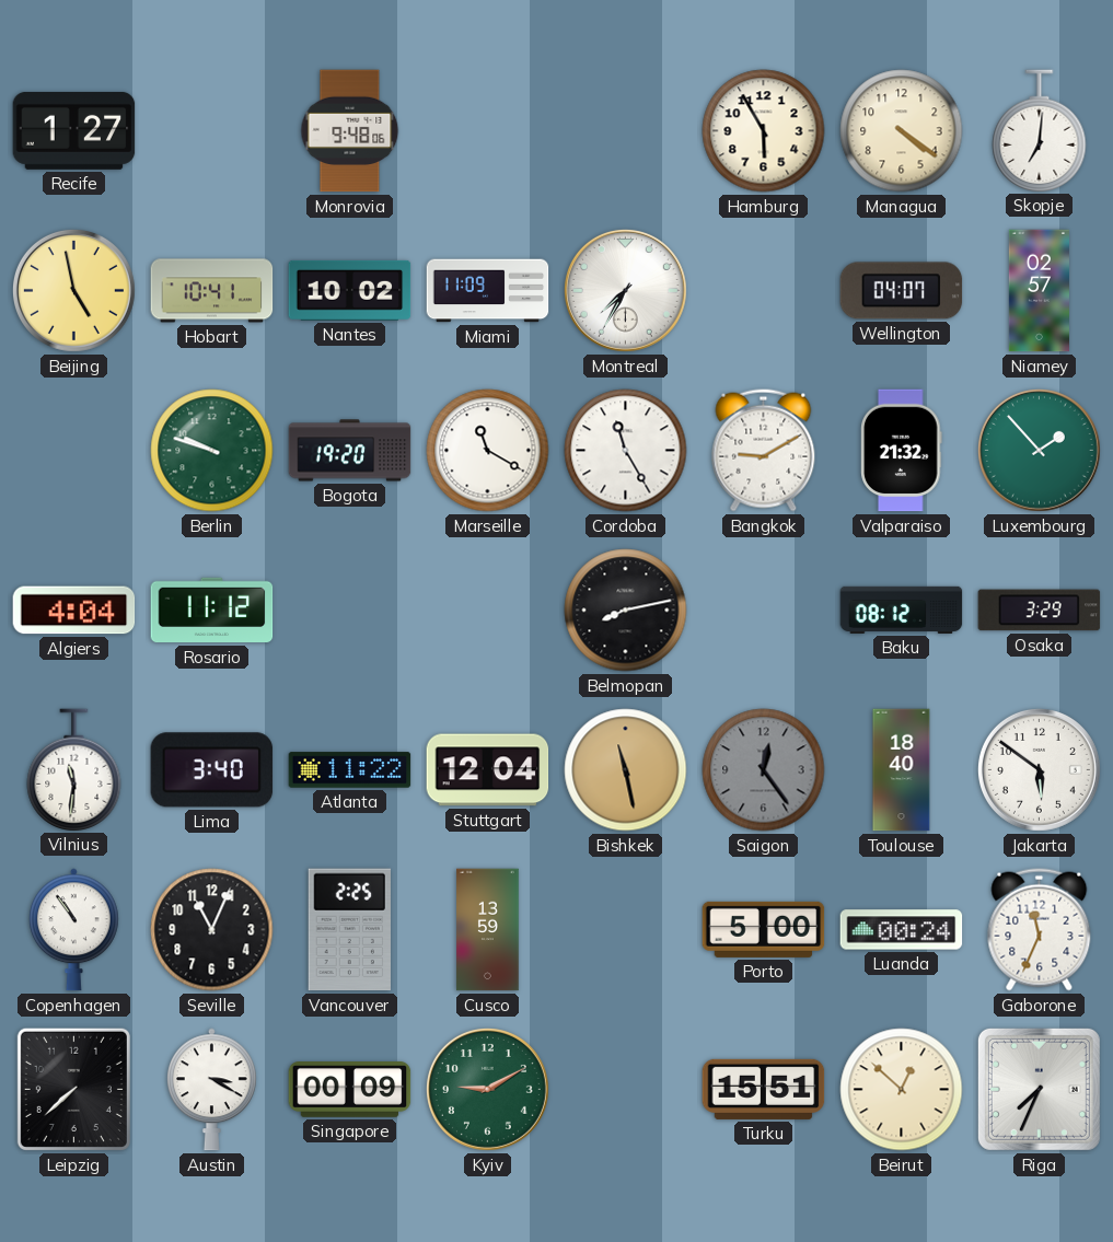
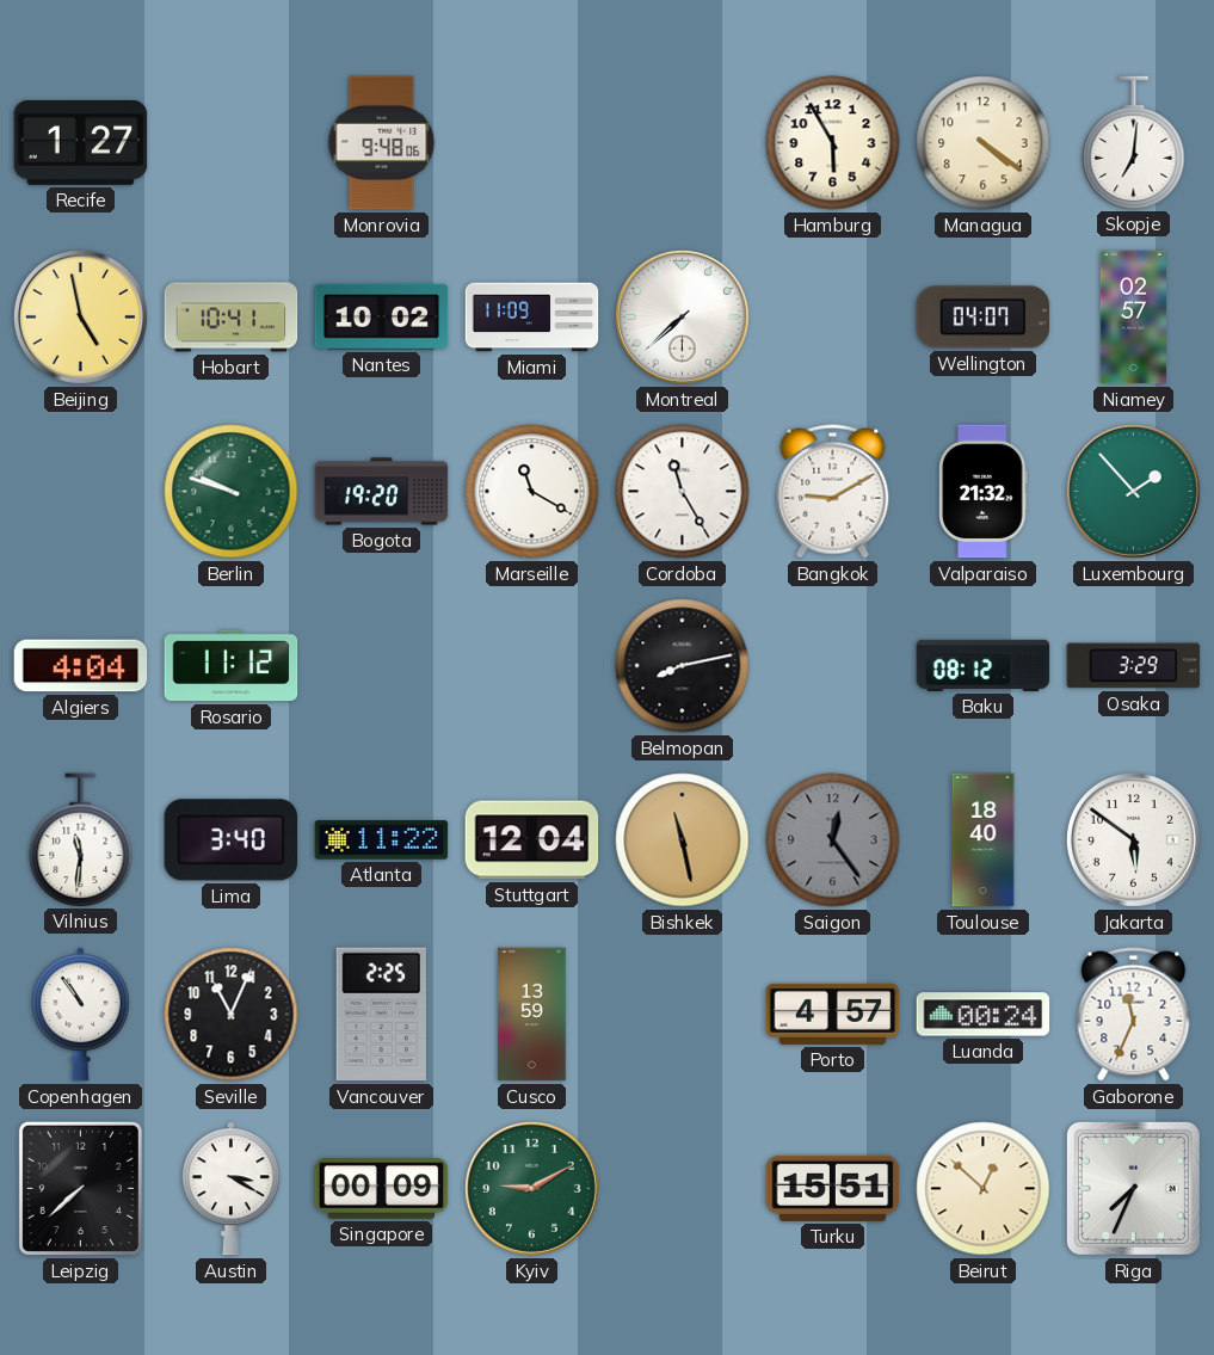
Montreal: 7:35 -> 7:38
Porto: 5:00 -> 4:57
